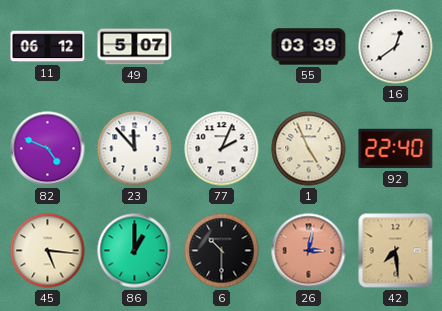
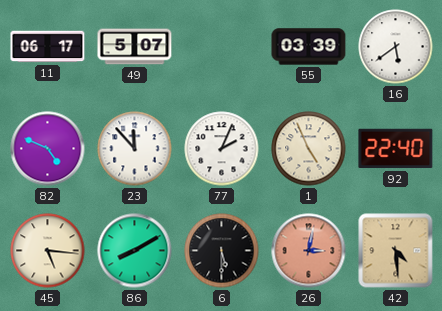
11: 06:12 -> 06:17
16: 12:39 -> 5:39
86: 1:00 -> 8:10
6: 10:30 -> 5:30
42: 7:29 -> 4:29
